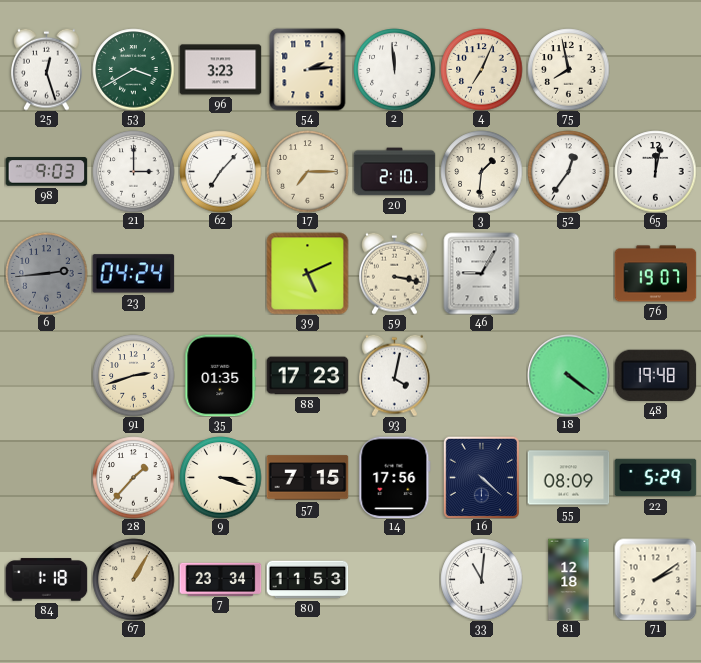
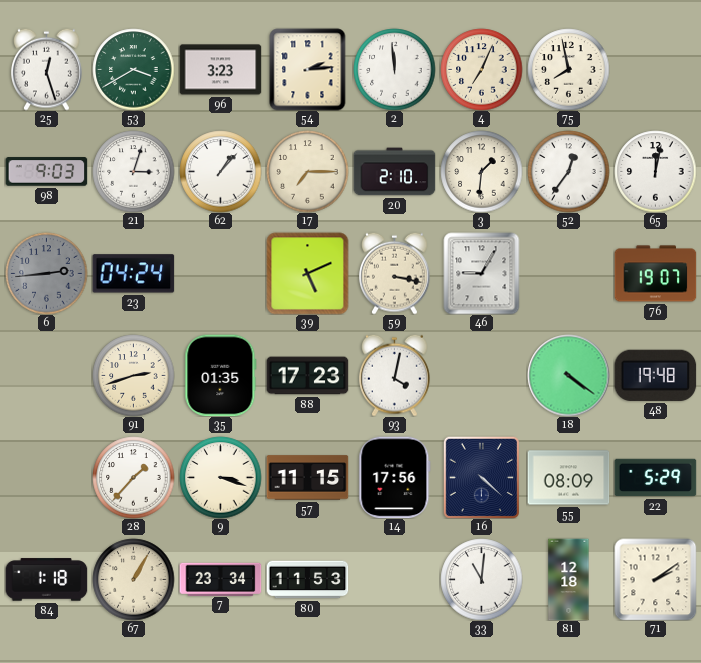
21: 3:00 -> 3:03
62: 7:07 -> 1:07
57: 7:15 -> 11:15
